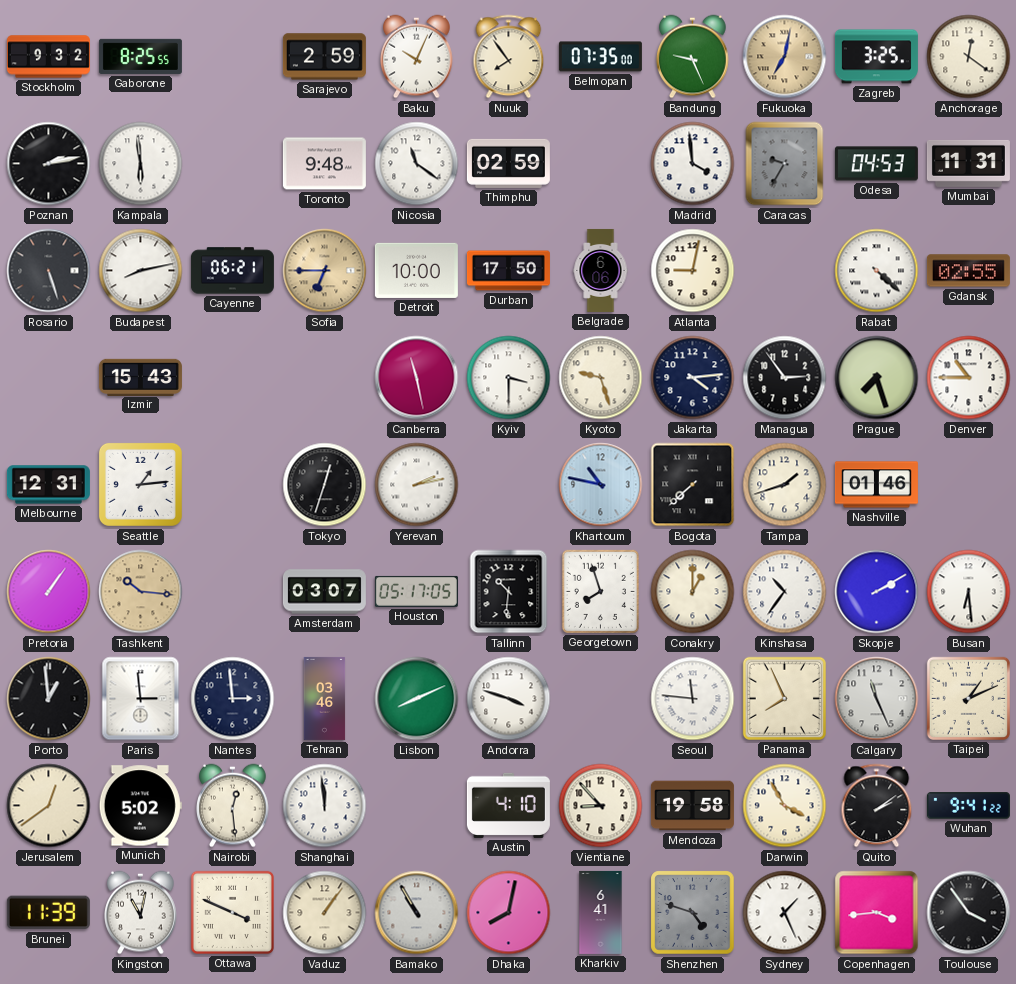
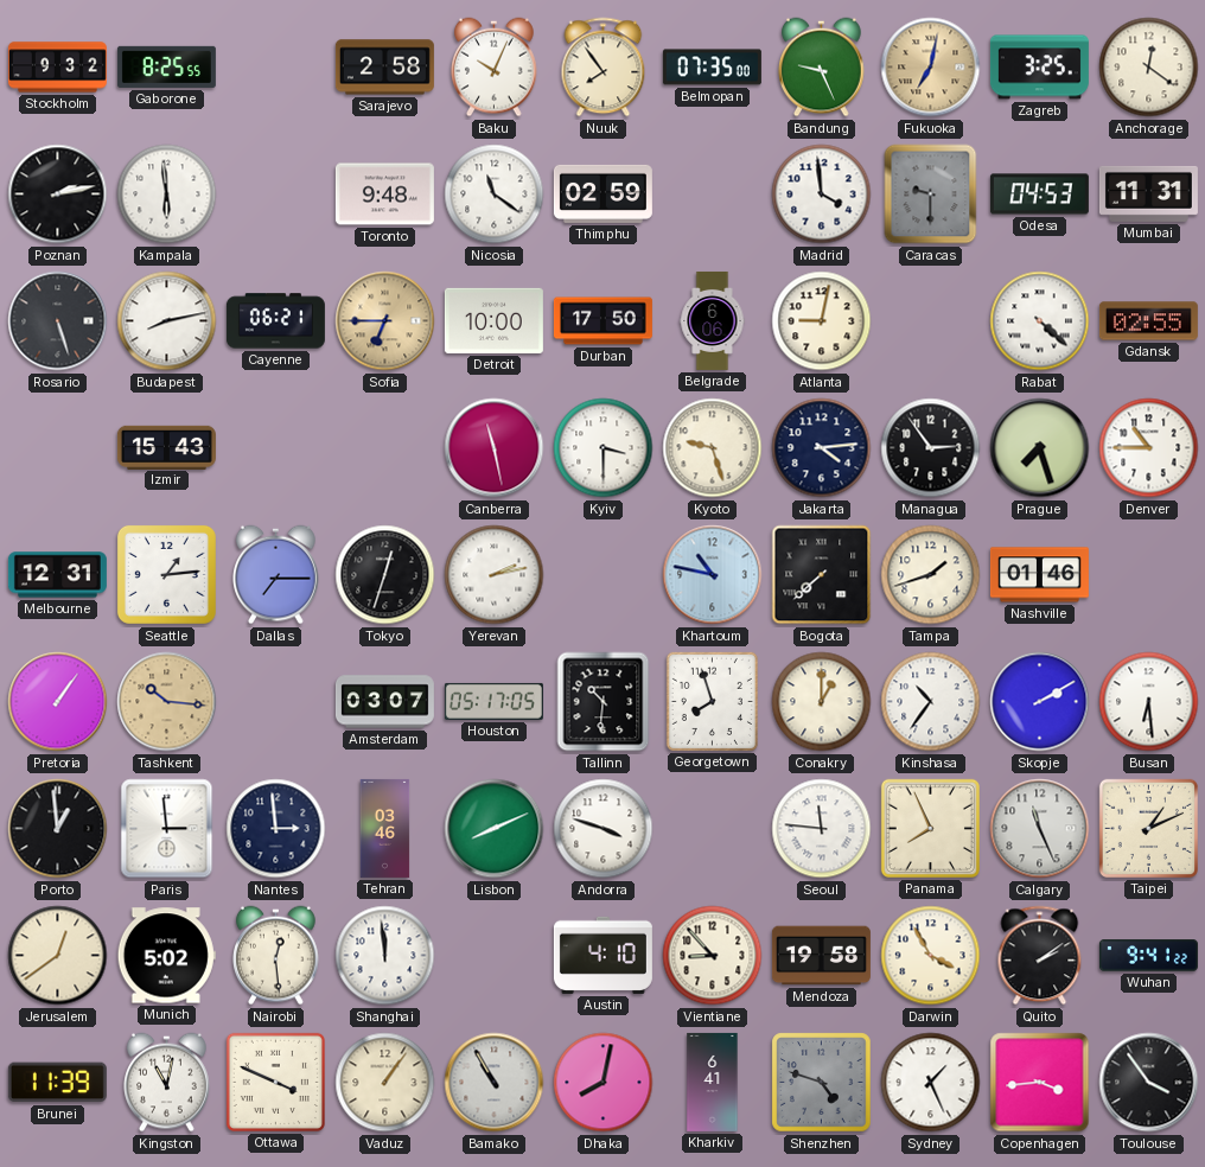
Sarajevo: 2:59 -> 2:58
Caracas: 9:35 -> 9:30
Dallas: none -> 7:15
